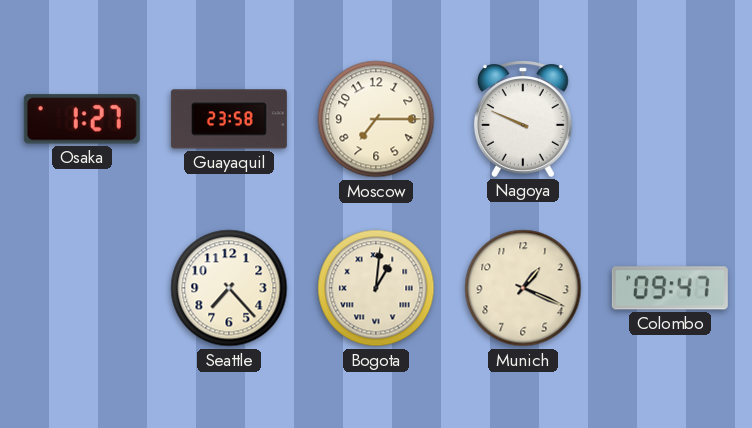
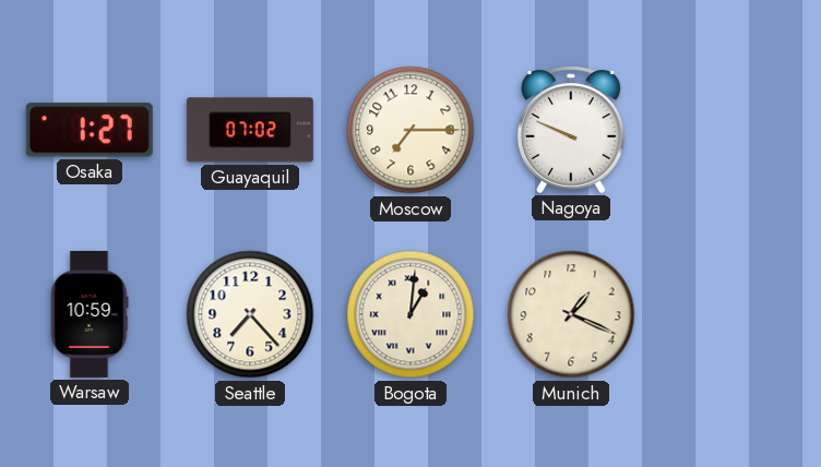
Guayaquil: 23:58 -> 07:02
Warsaw: none -> 10:59
Colombo: 09:47 -> none
